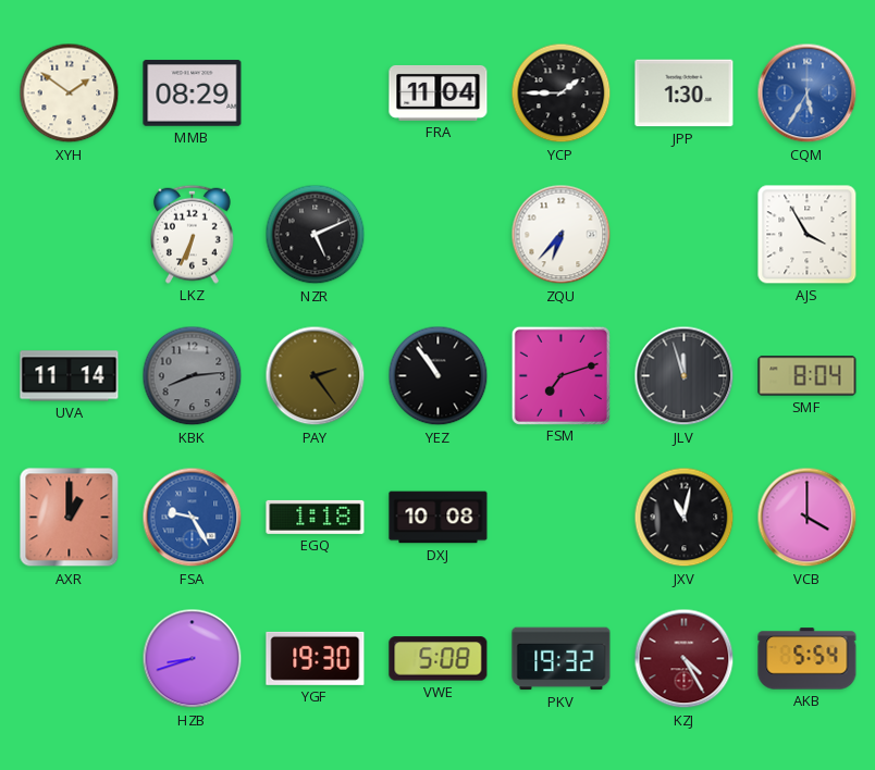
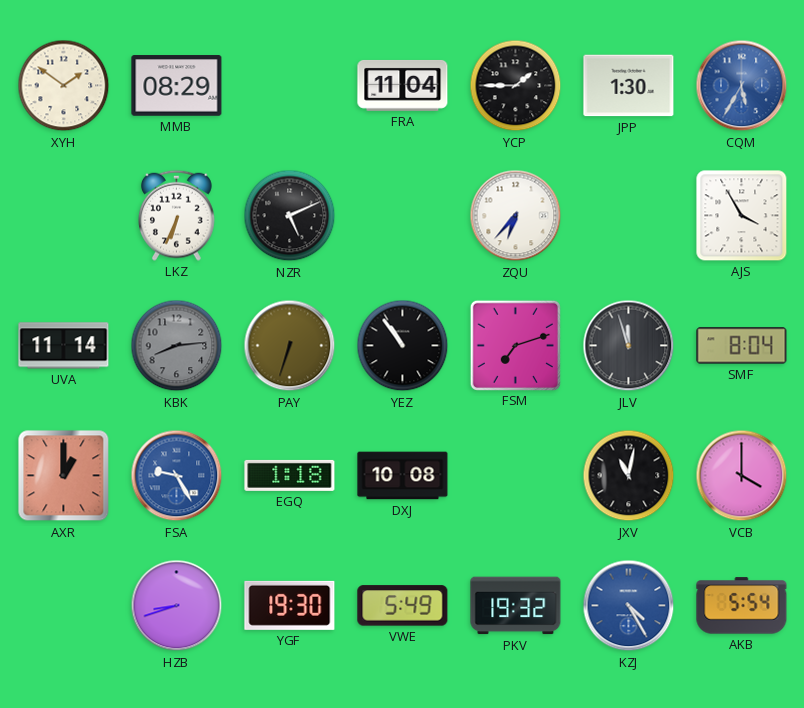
PAY: 2:24 -> 6:33
VWE: 5:08 -> 5:49
KZJ dial: burgundy -> blue
